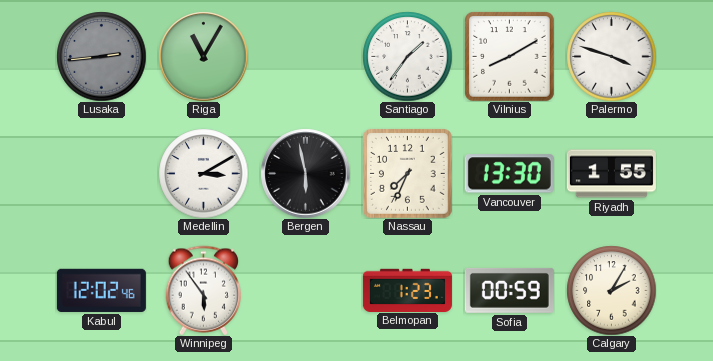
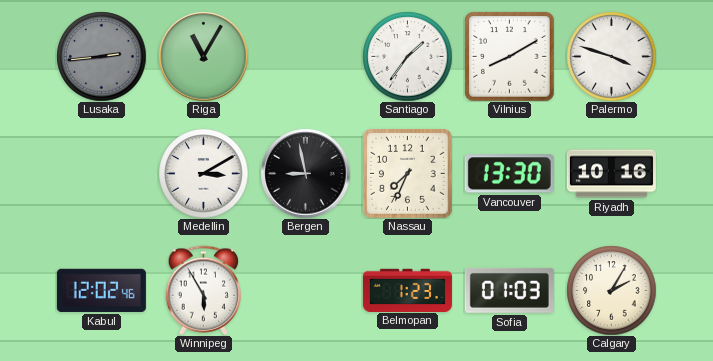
Bergen: 5:58 -> 8:58
Riyadh: 1:55 -> 10:16
Winnipeg: 5:54 -> 5:55
Sofia: 00:59 -> 01:03
